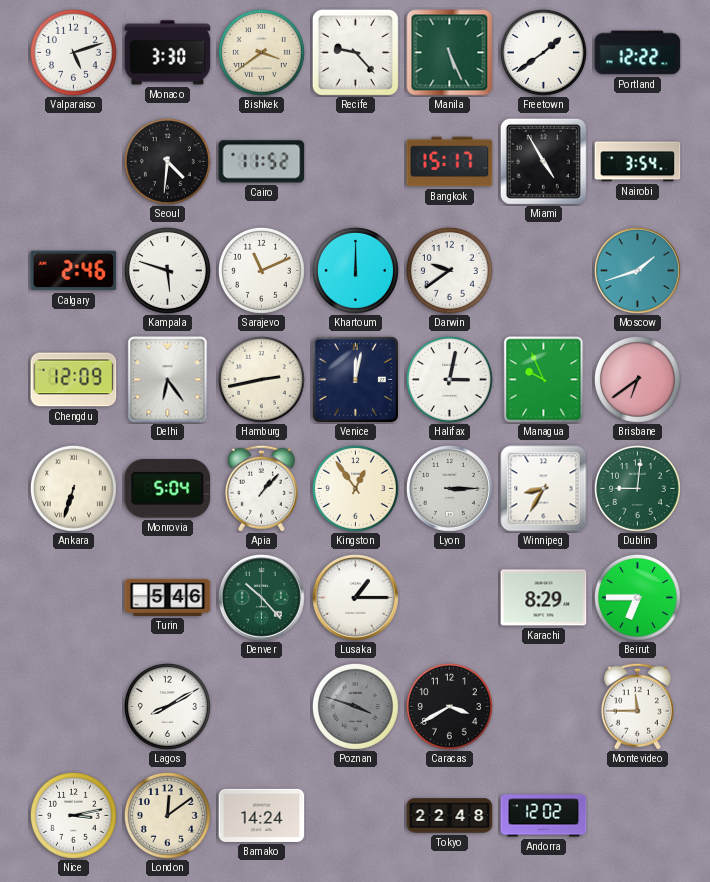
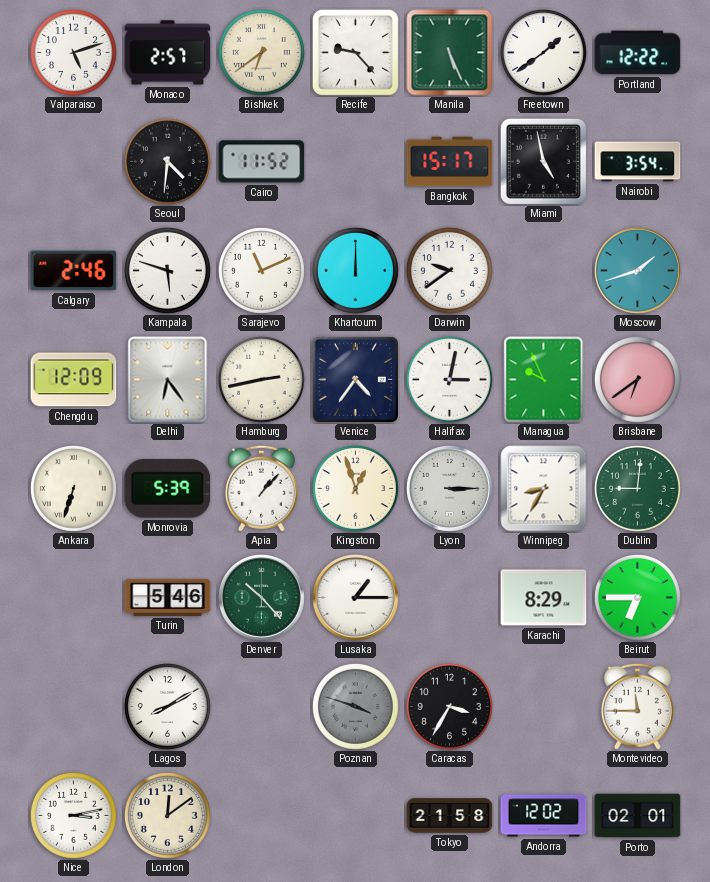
Monaco: 3:30 -> 2:57
Bishkek: 3:39 -> 6:39
Miami: 4:55 -> 4:58
Venice: 12:02 -> 4:36
Monrovia: 5:04 -> 5:39
Kingston: 12:54 -> 12:57
Caracas: 3:40 -> 3:35
Bamako: 14:24 -> none
Tokyo: 22:48 -> 21:58
Porto: none -> 02:01
